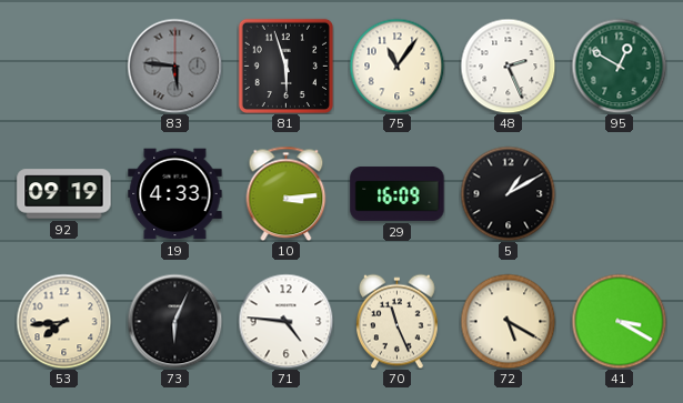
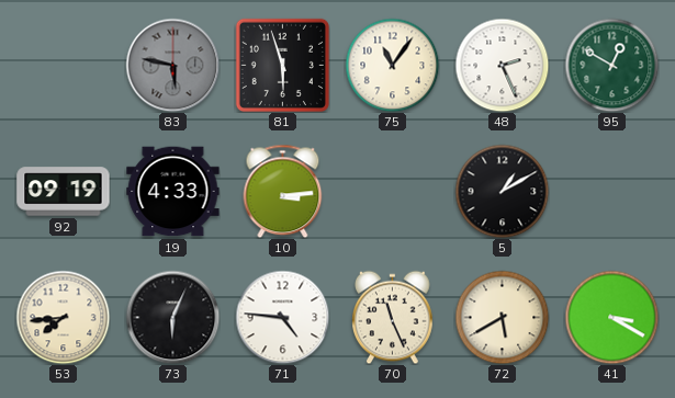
83: 5:46 -> 5:47
29: 16:09 -> none
72: 5:20 -> 5:40
